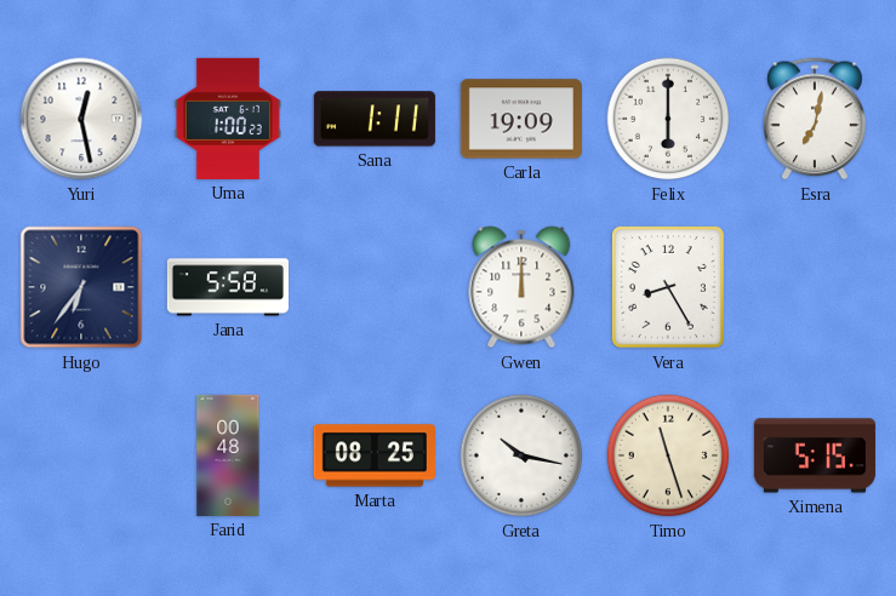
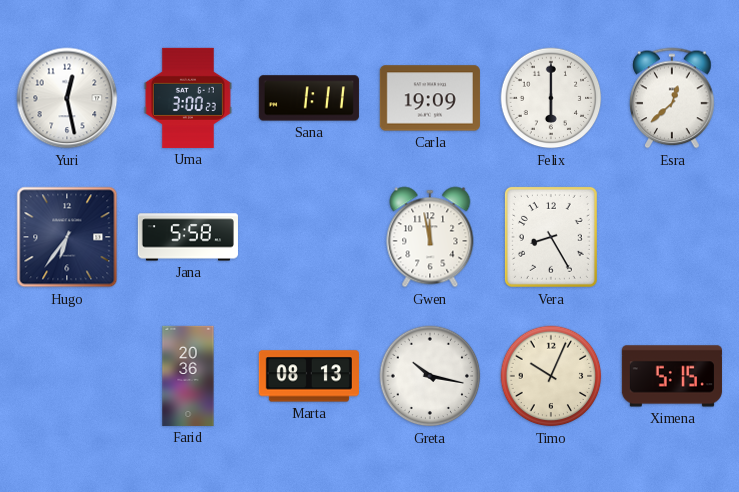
Uma: 1:00 -> 3:00
Esra: 7:02 -> 12:38
Gwen: 12:00 -> 11:58
Farid: 00:48 -> 20:36
Marta: 08:25 -> 08:13
Timo: 11:27 -> 10:04
